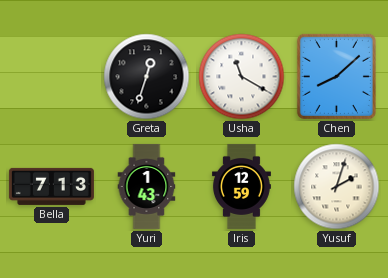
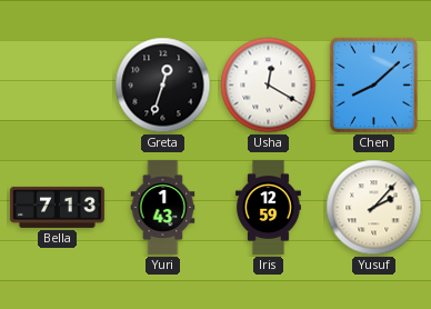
Usha: 11:20 -> 12:20
Yusuf: 2:03 -> 2:07
